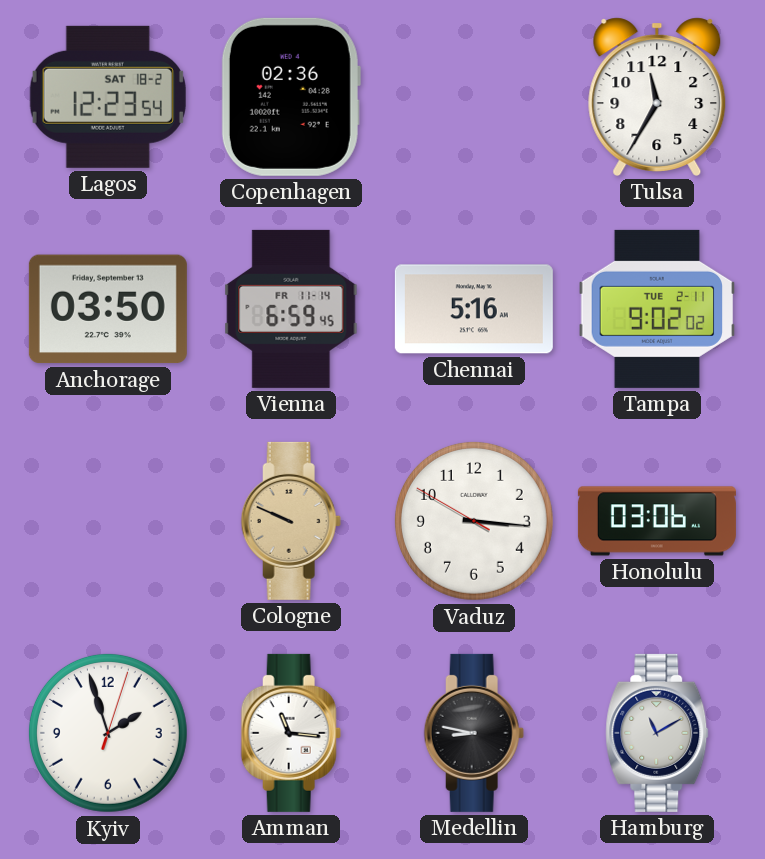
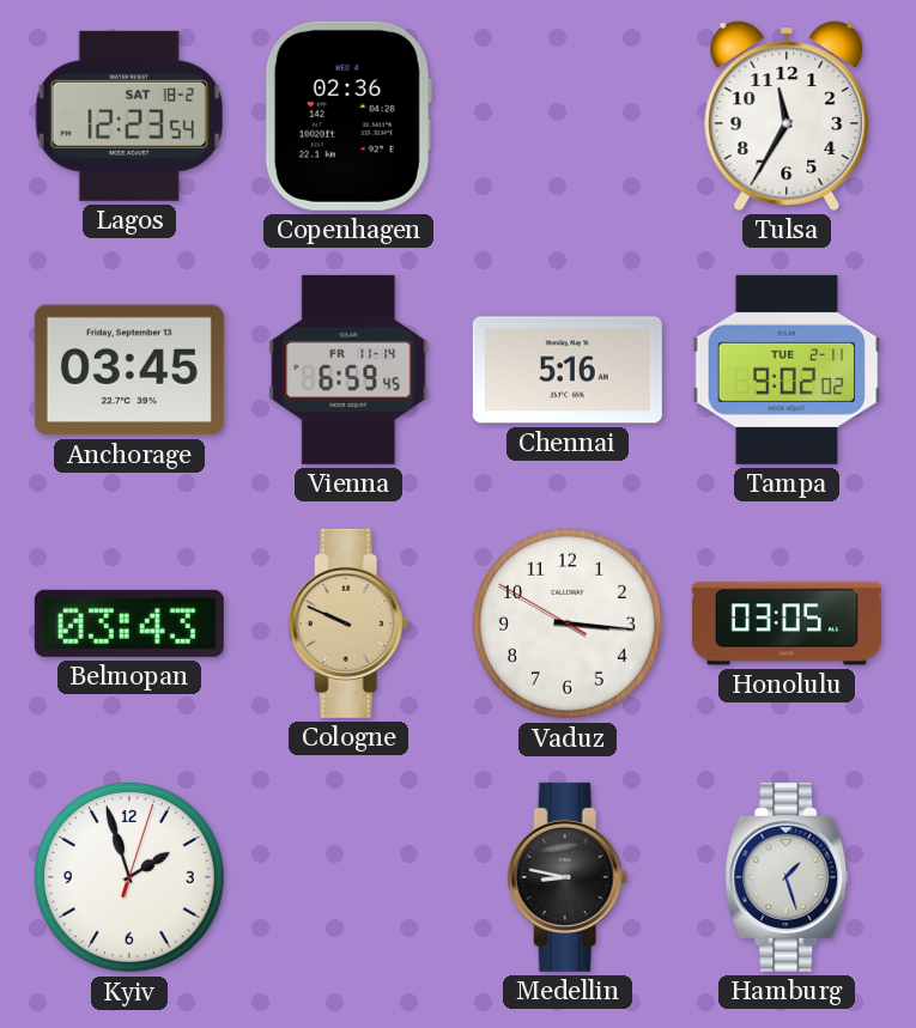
Anchorage: 03:50 -> 03:45
Belmopan: none -> 03:43
Honolulu: 03:06 -> 03:05
Amman: 11:16 -> none
Hamburg: 11:10 -> 1:27
